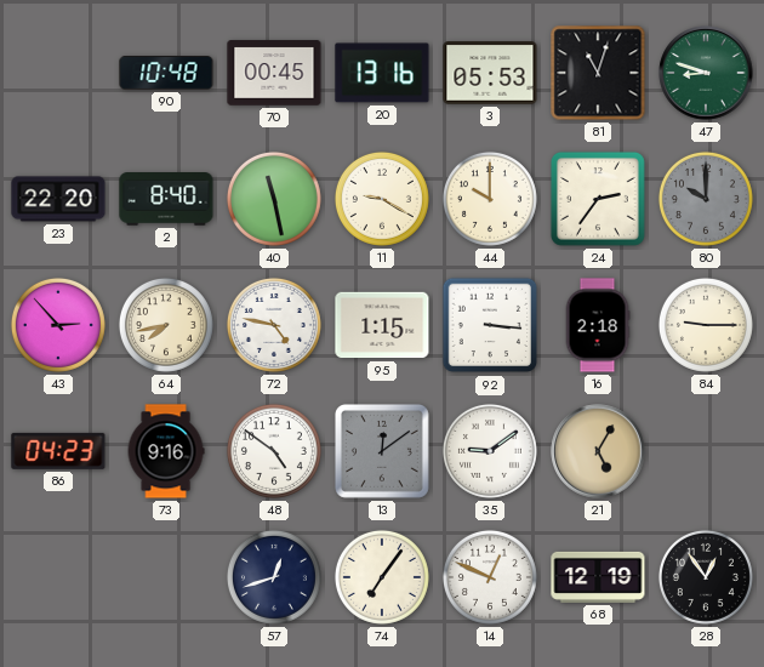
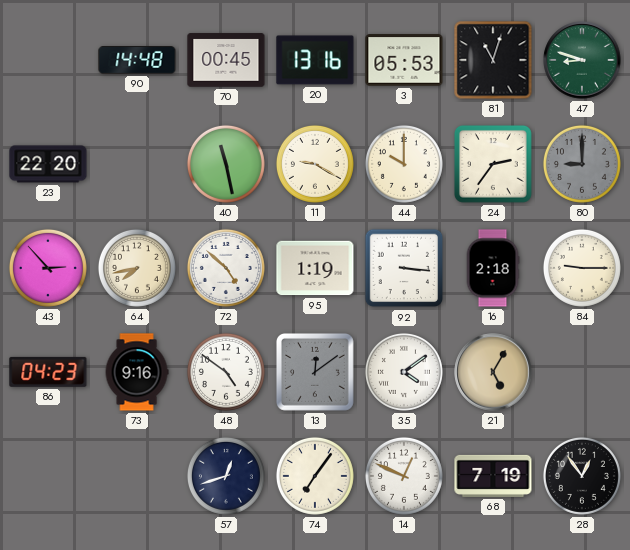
90: 10:48 -> 14:48
2: 8:40 -> none
80: 10:00 -> 9:00
72: 4:47 -> 4:52
95: 1:15 -> 1:19
35: 9:09 -> 4:09
68: 12:19 -> 7:19
